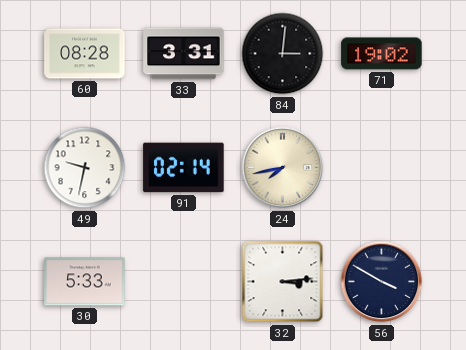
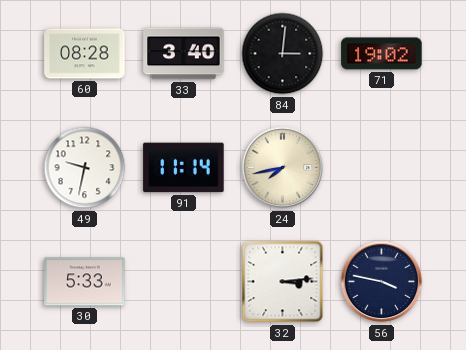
33: 3:31 -> 3:40
91: 02:14 -> 11:14
56: 3:50 -> 3:47
